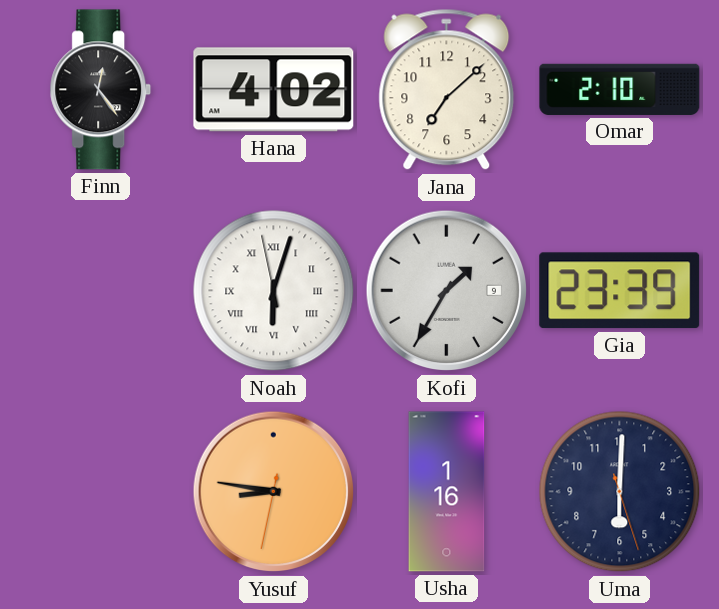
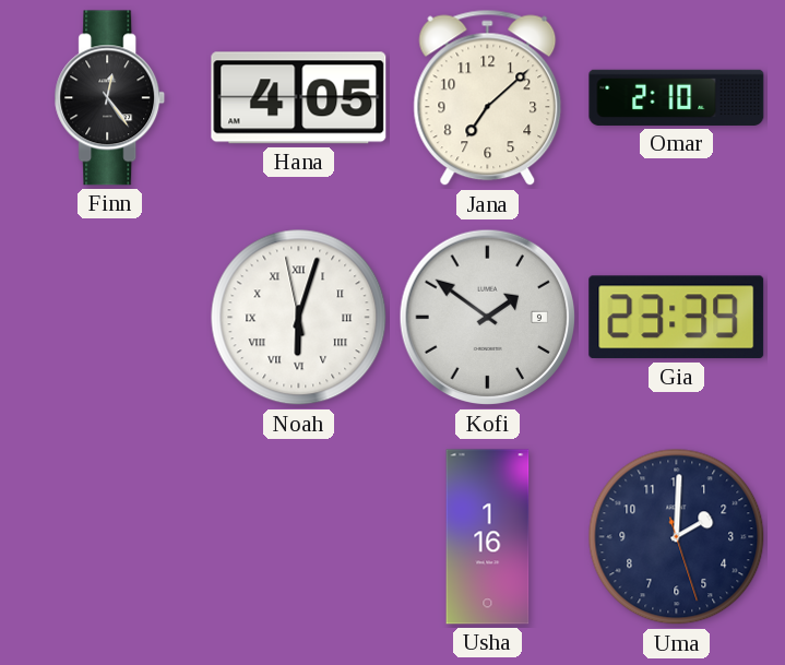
Hana: 4:02 -> 4:05
Kofi: 1:35 -> 1:51
Yusuf: 8:46 -> none
Uma: 6:00 -> 2:00
